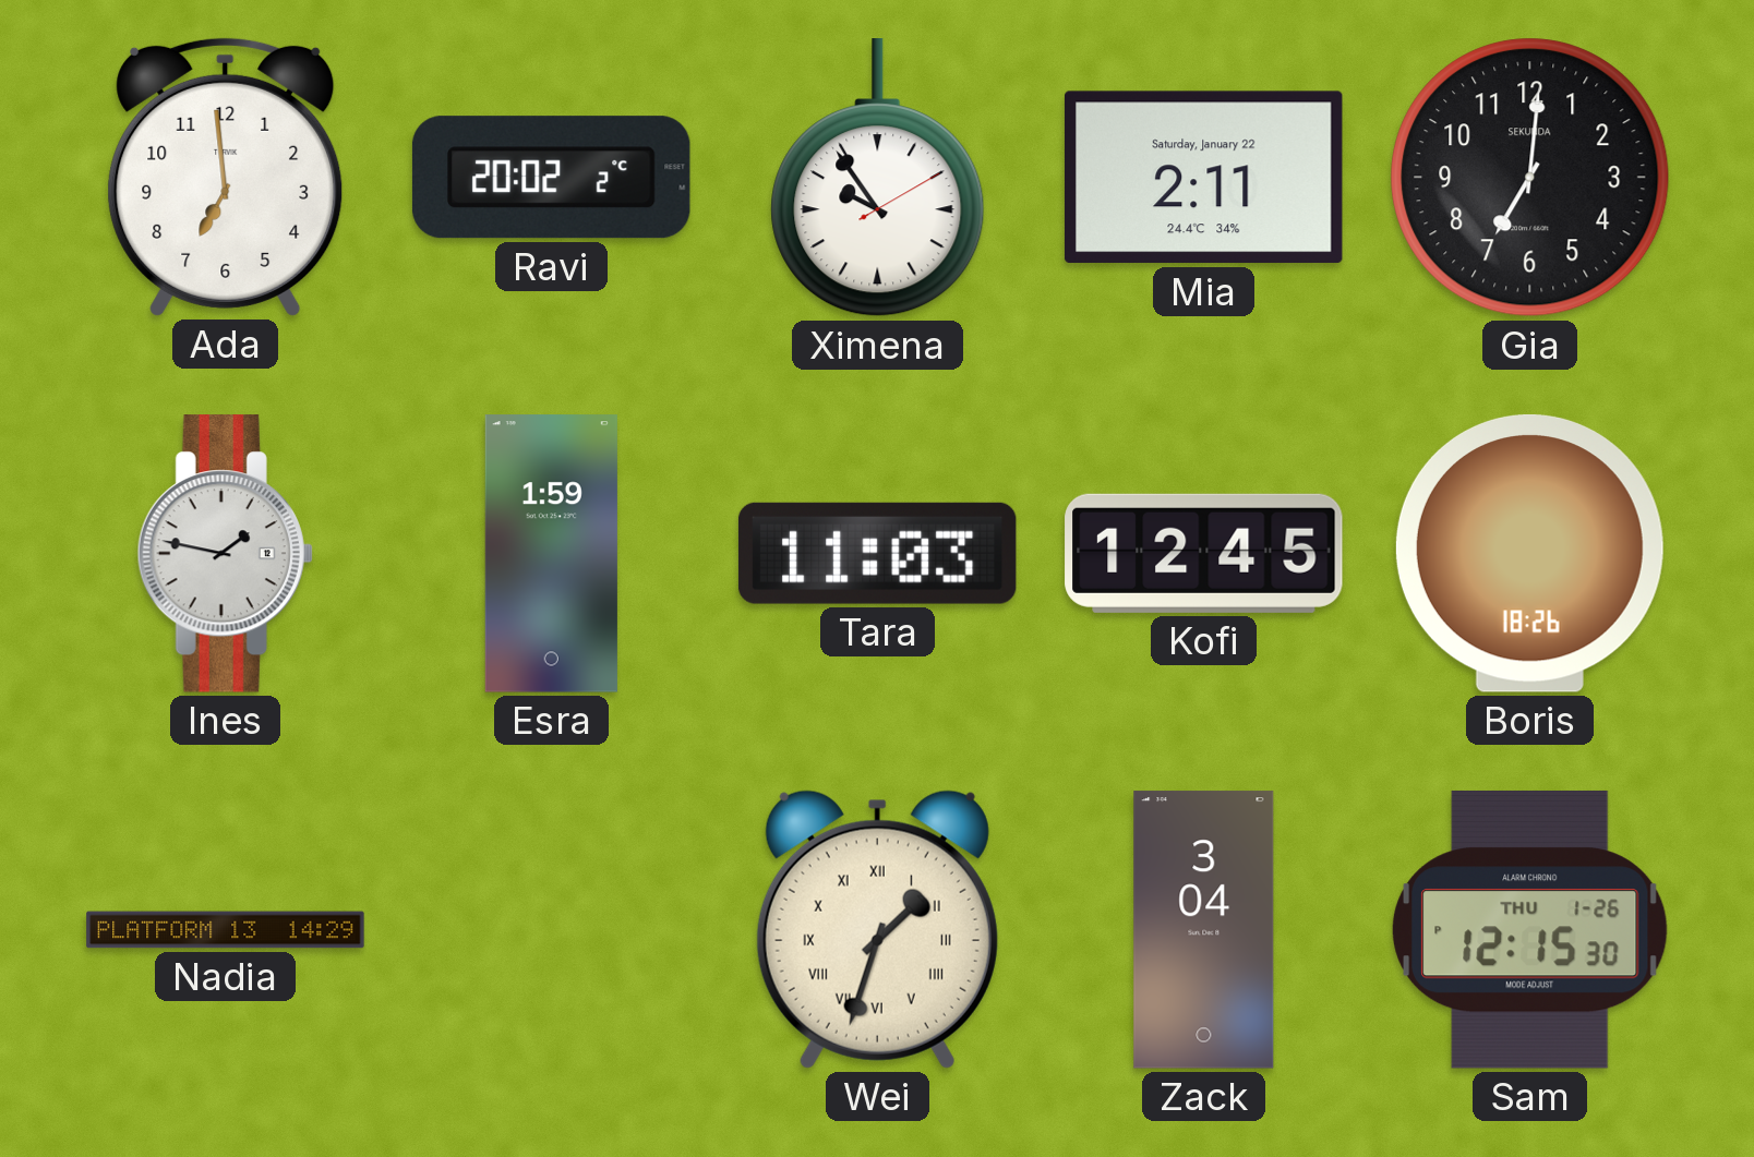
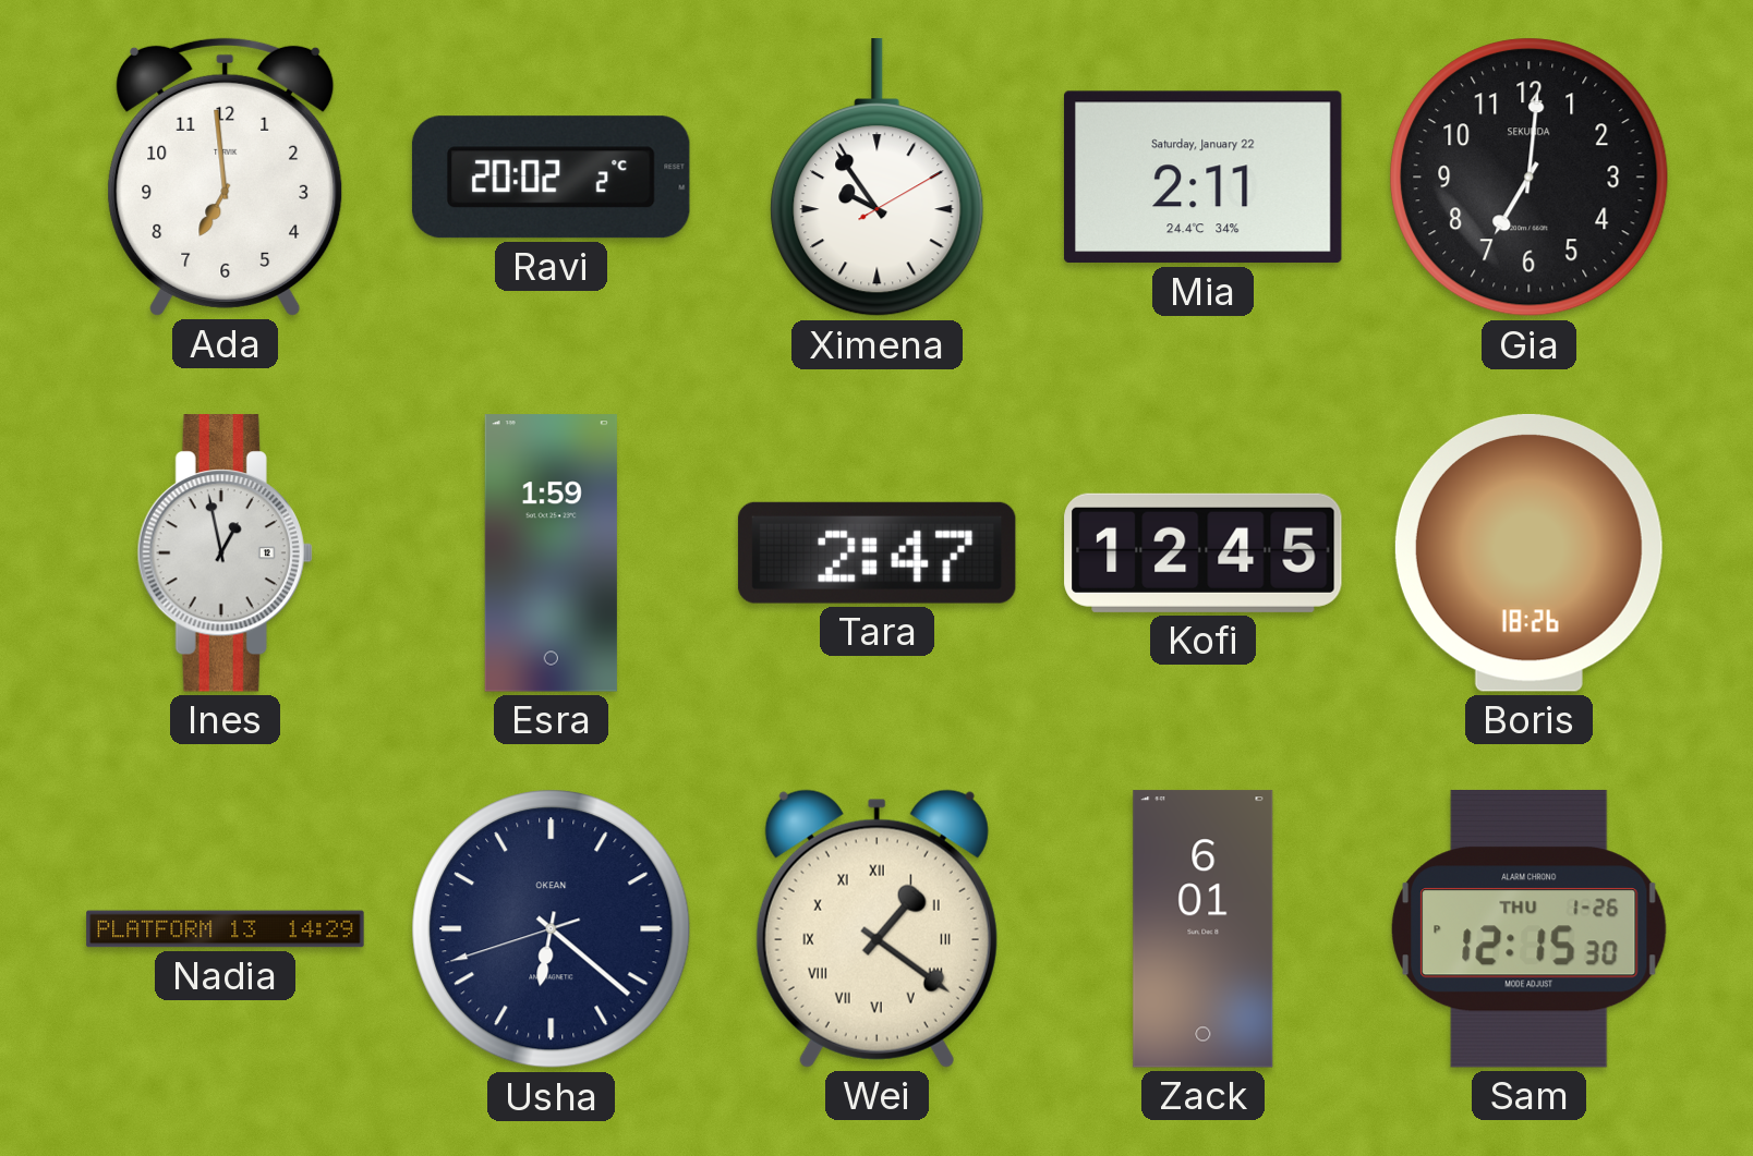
Ines: 1:47 -> 12:58
Tara: 11:03 -> 2:47
Usha: none -> 6:21
Wei: 1:33 -> 1:21
Zack: 3:04 -> 6:01
